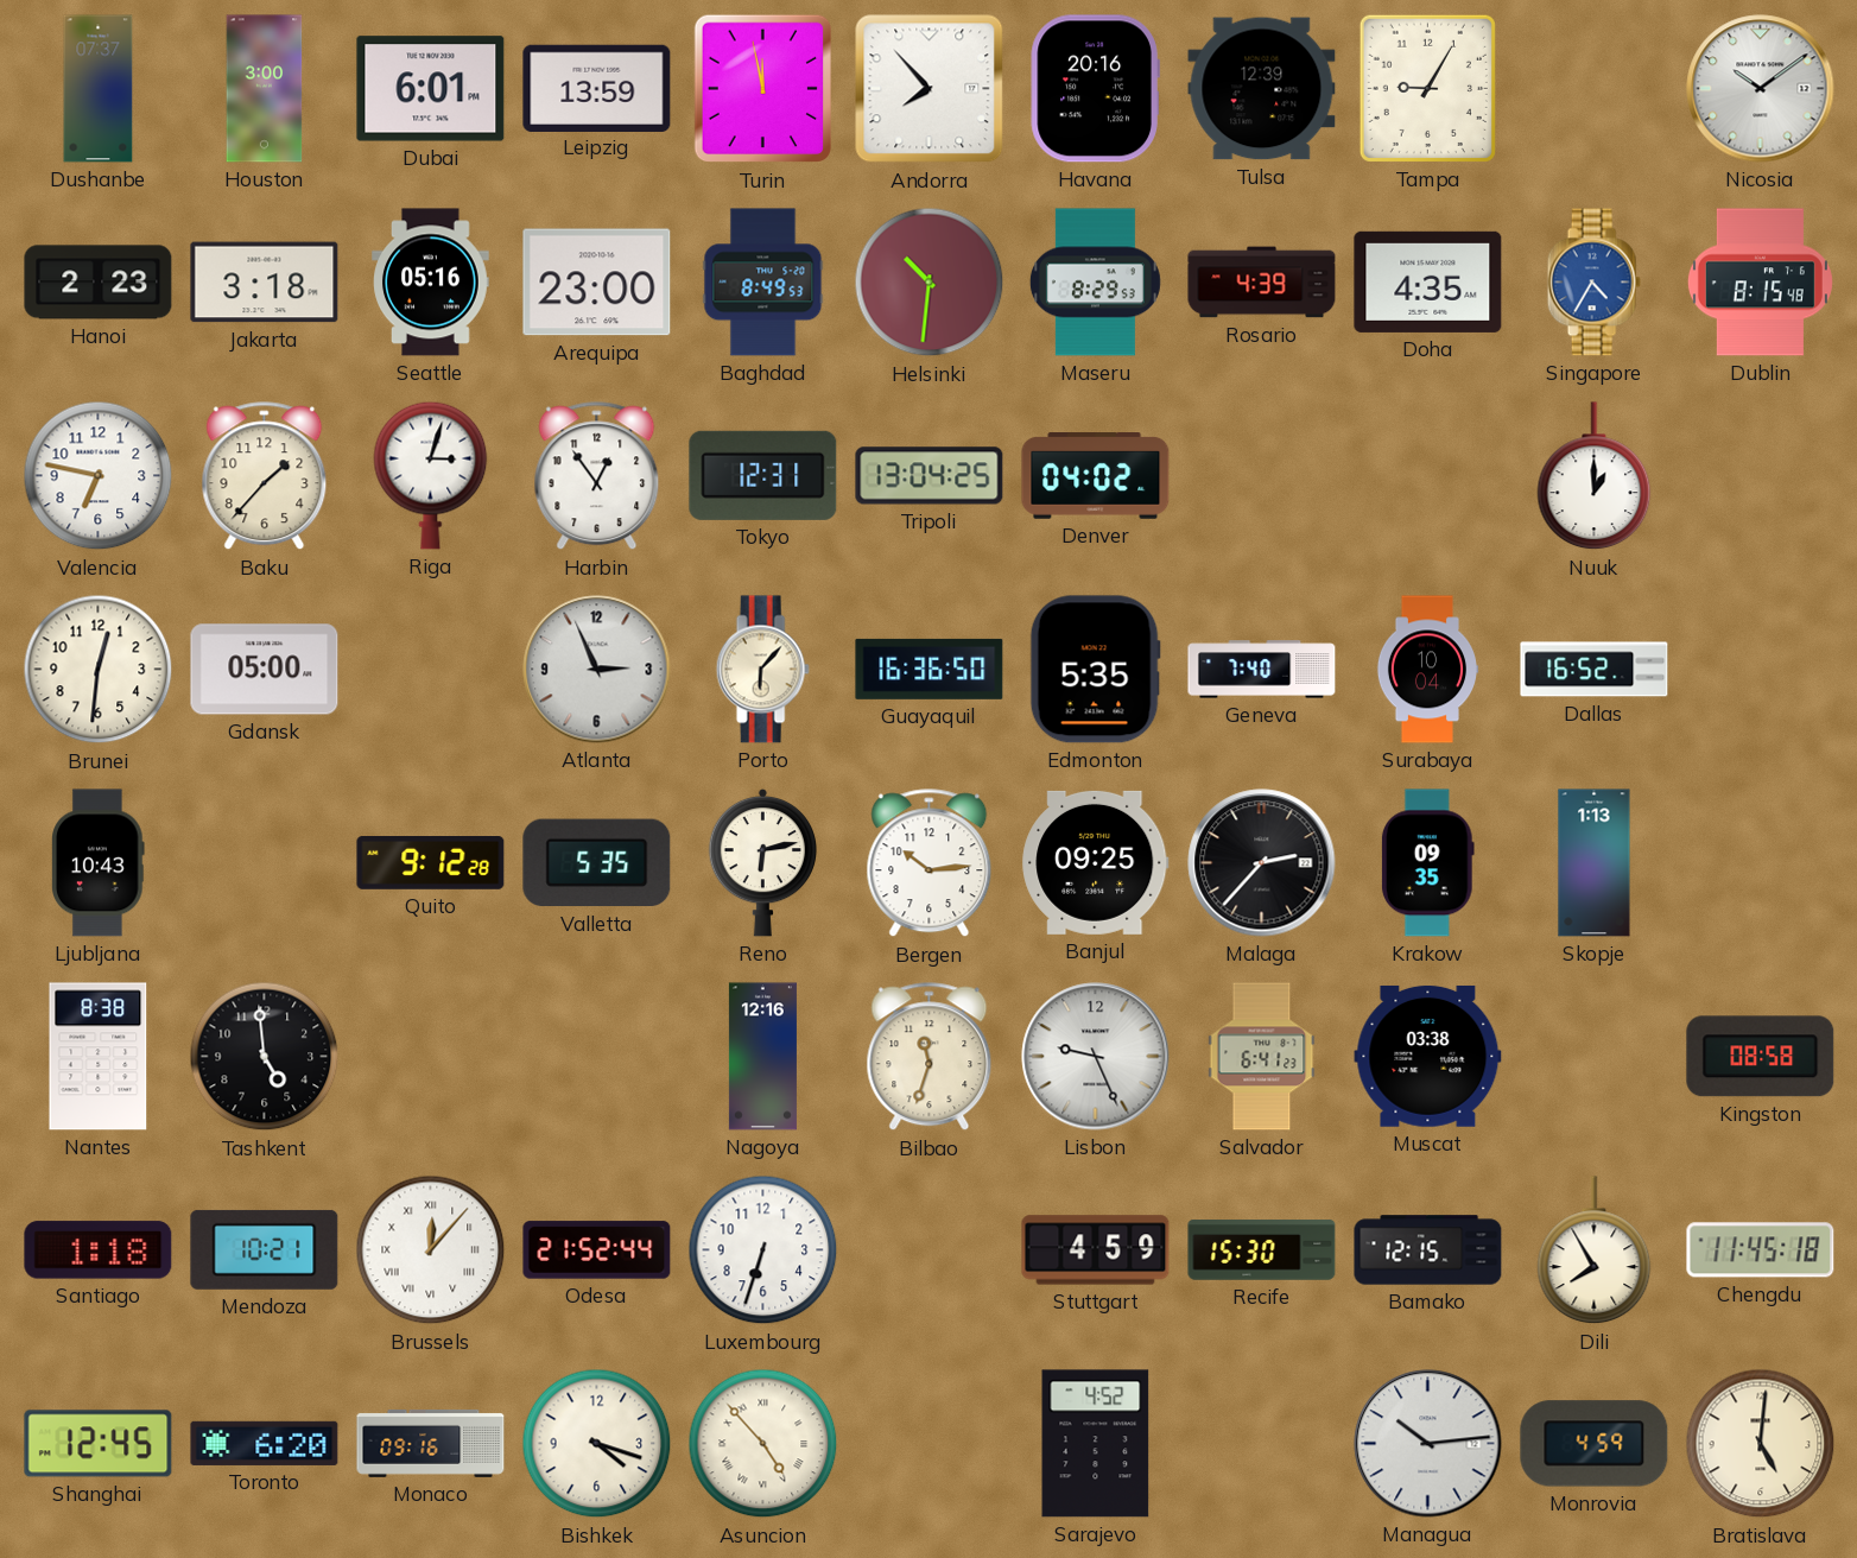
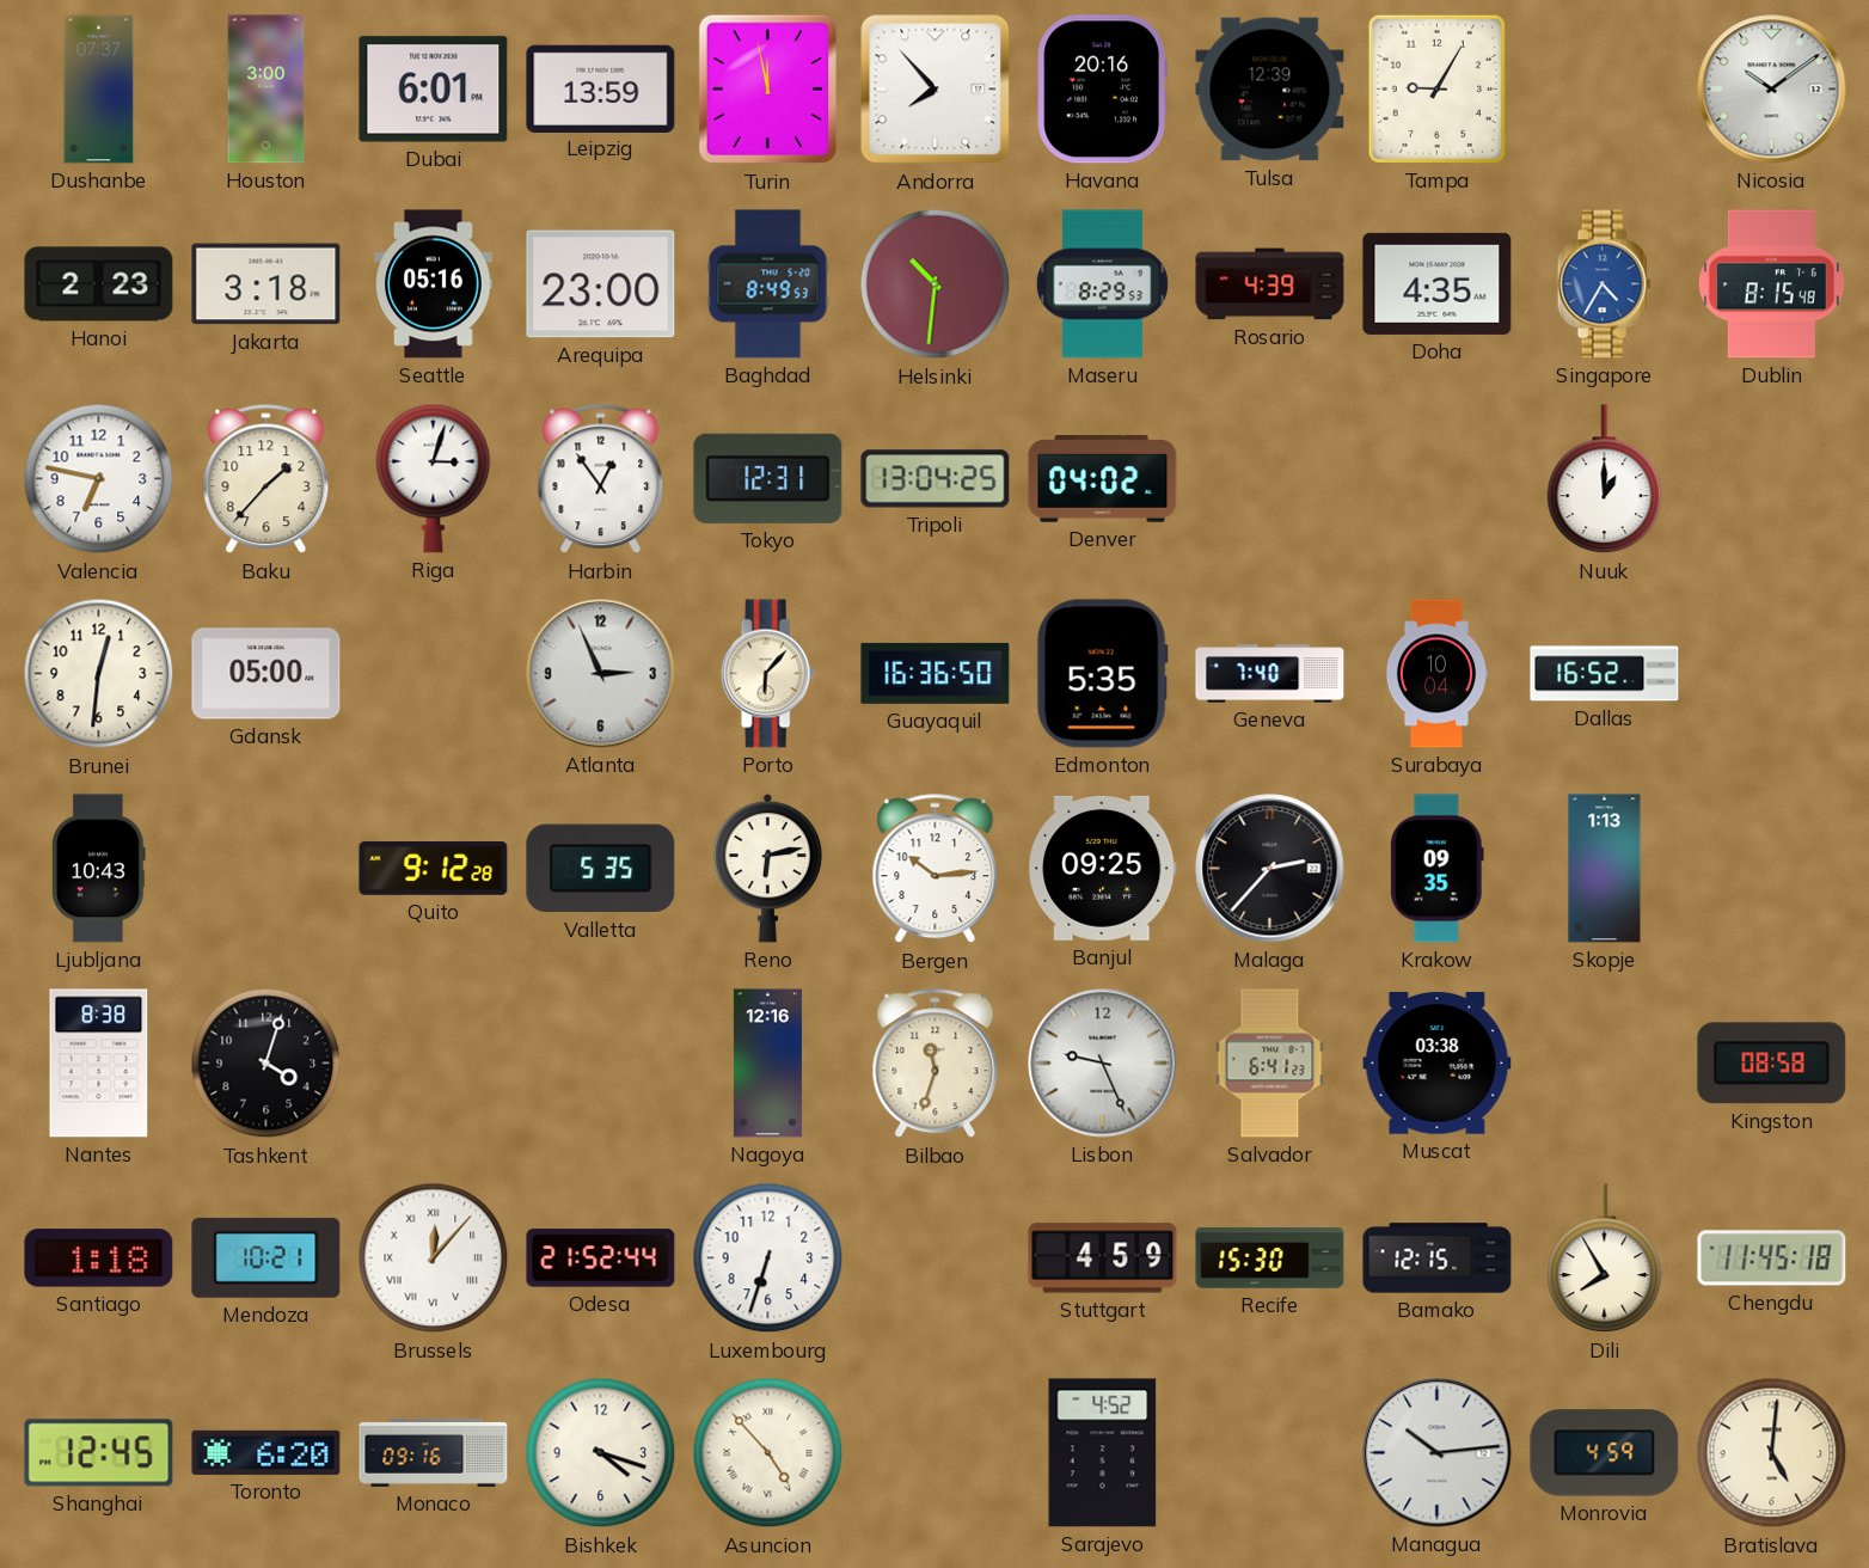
Tashkent: 4:59 -> 4:03
